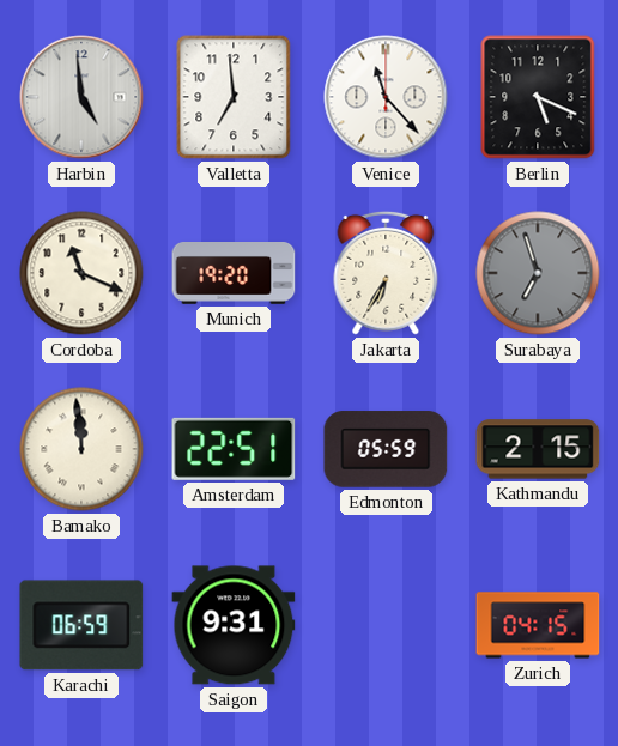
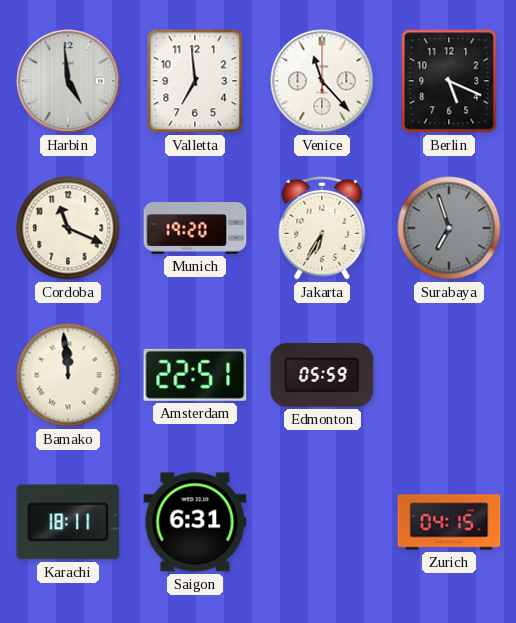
Kathmandu: 2:15 -> none
Karachi: 06:59 -> 18:11
Saigon: 9:31 -> 6:31
